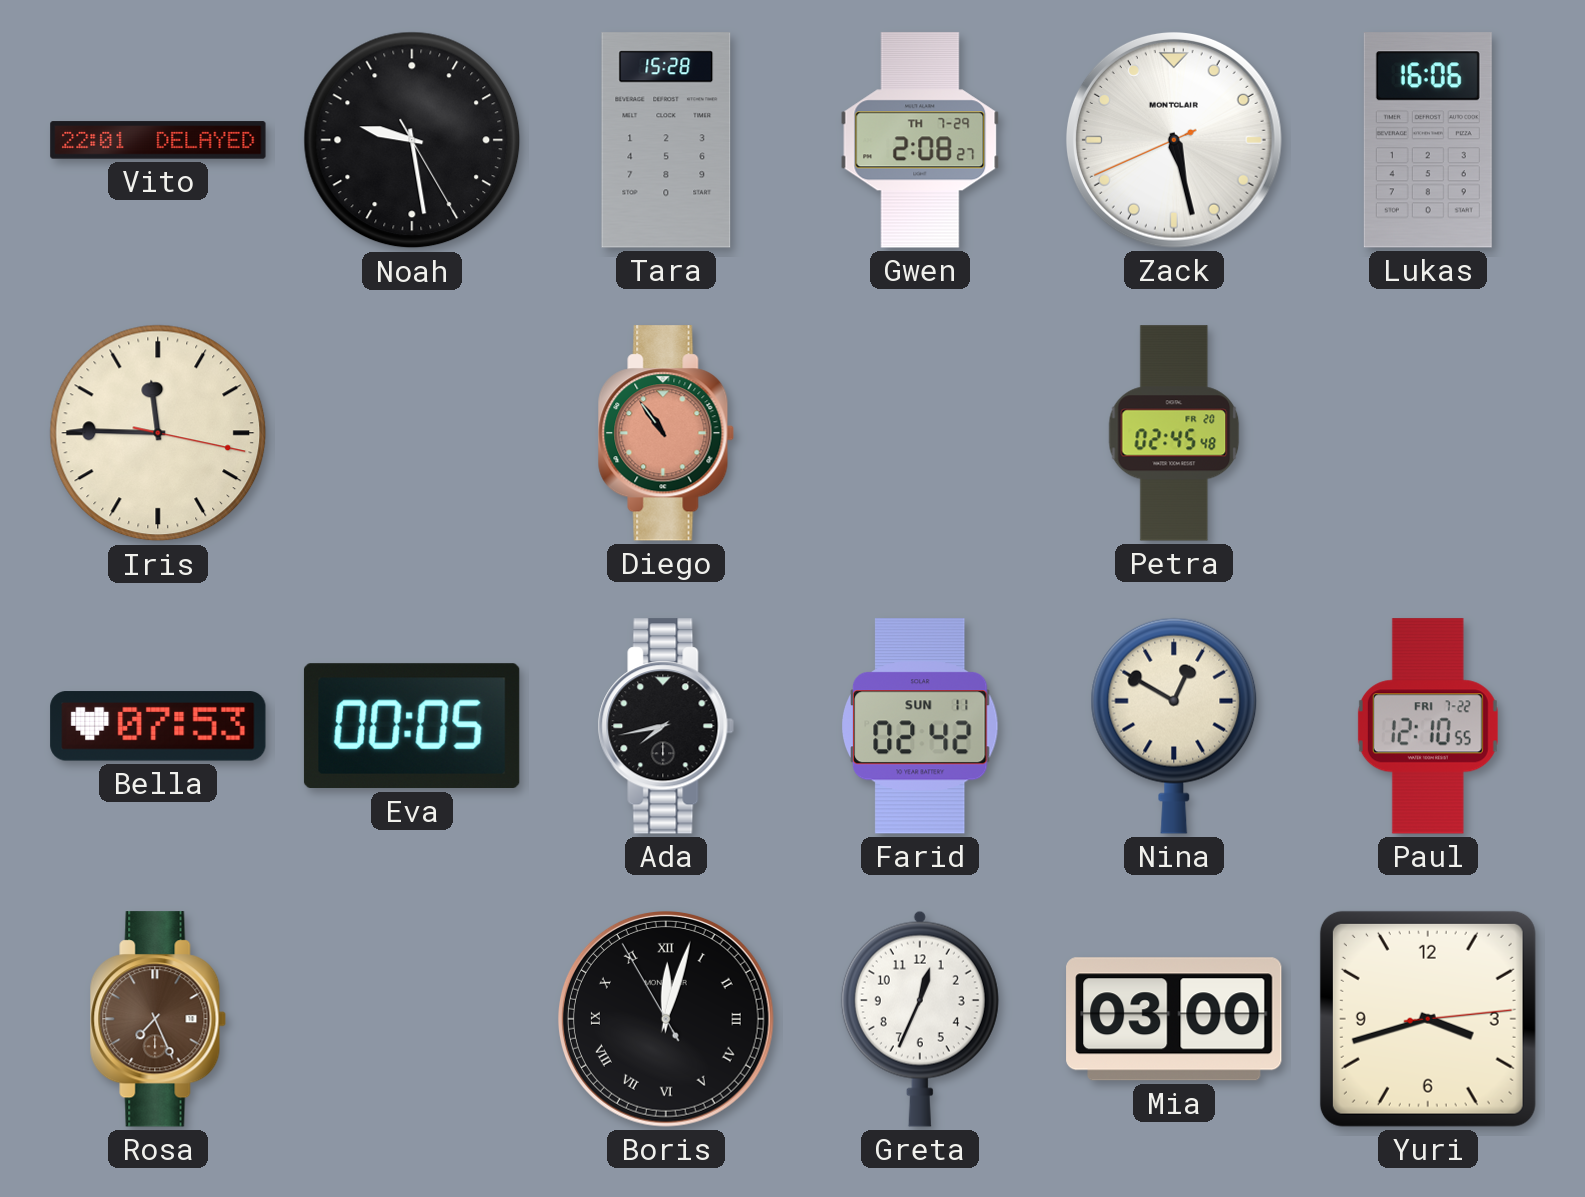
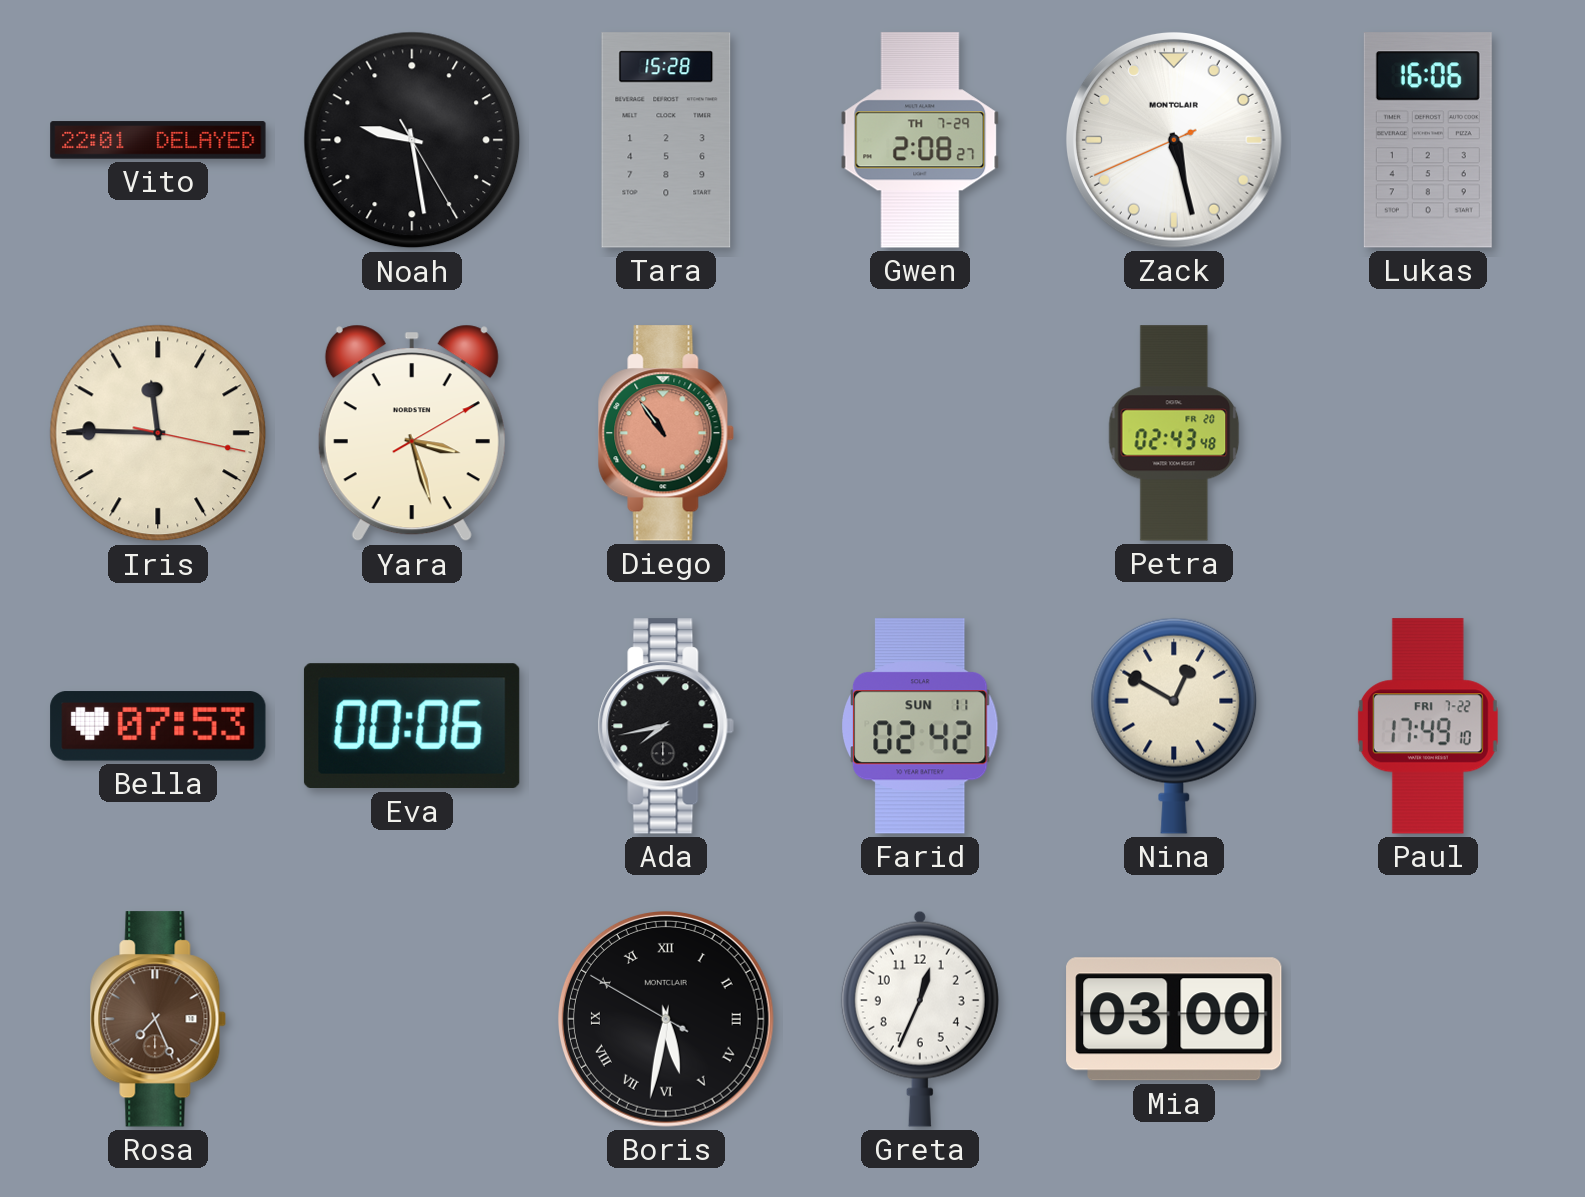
Yara: none -> 3:27
Petra: 02:45 -> 02:43
Eva: 00:05 -> 00:06
Paul: 12:10 -> 17:49
Boris: 12:02 -> 5:31
Yuri: 3:42 -> none
